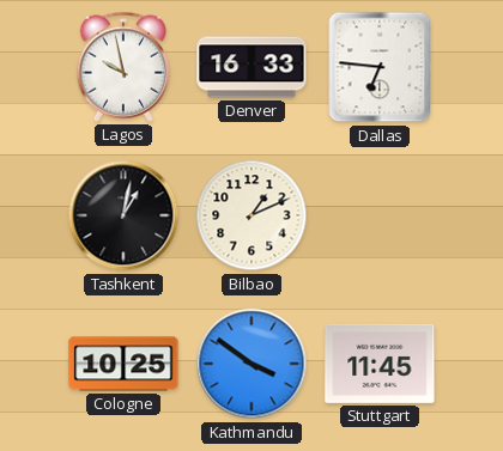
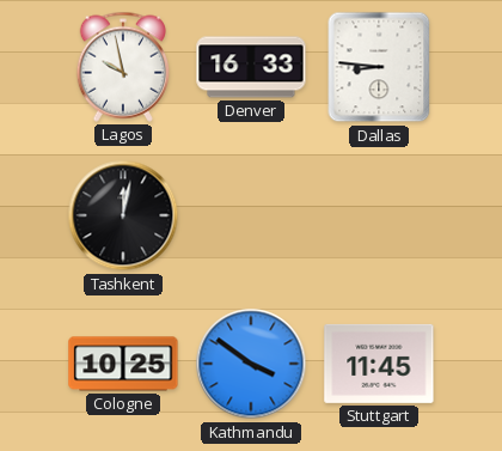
Dallas: 6:46 -> 8:46
Tashkent: 1:02 -> 12:02
Bilbao: 1:11 -> none
